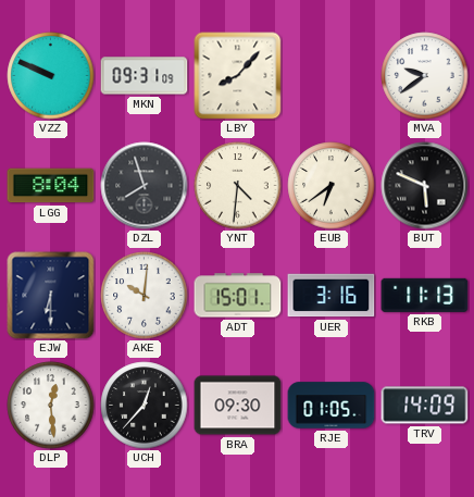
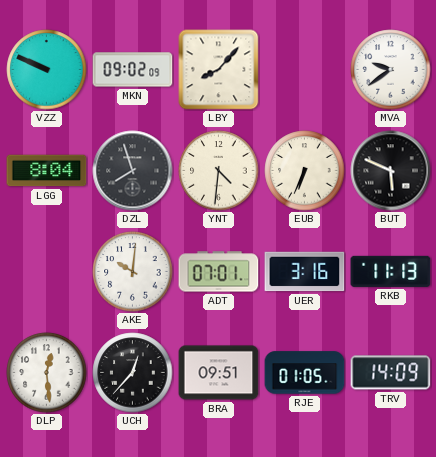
MKN: 09:31 -> 09:02
EUB: 6:39 -> 6:34
EJW: 6:30 -> none
ADT: 15:01 -> 07:01
BRA: 09:30 -> 09:51
